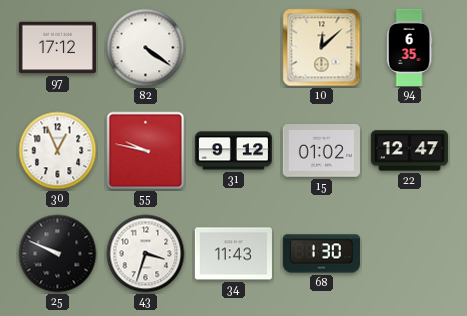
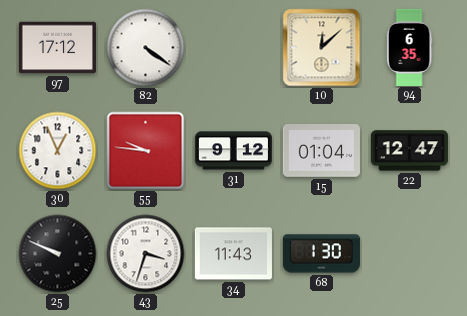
55: 9:47 -> 9:46
15: 01:02 -> 01:04
